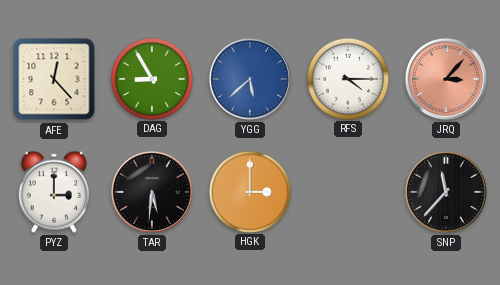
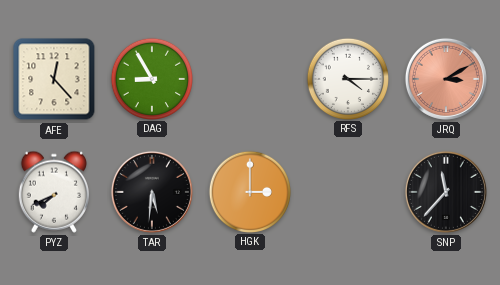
YGG: 5:38 -> none
JRQ: 3:07 -> 3:10
PYZ: 3:00 -> 7:41
